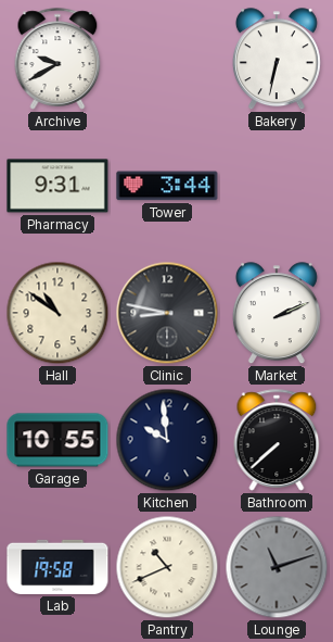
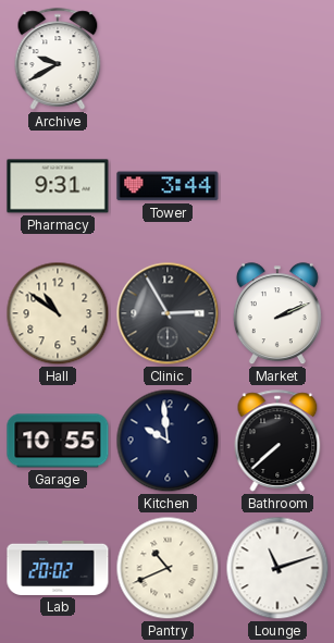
Bakery: 6:32 -> none
Clinic: 8:47 -> 2:55
Lab: 19:58 -> 20:02
Lounge dial: grey -> white
